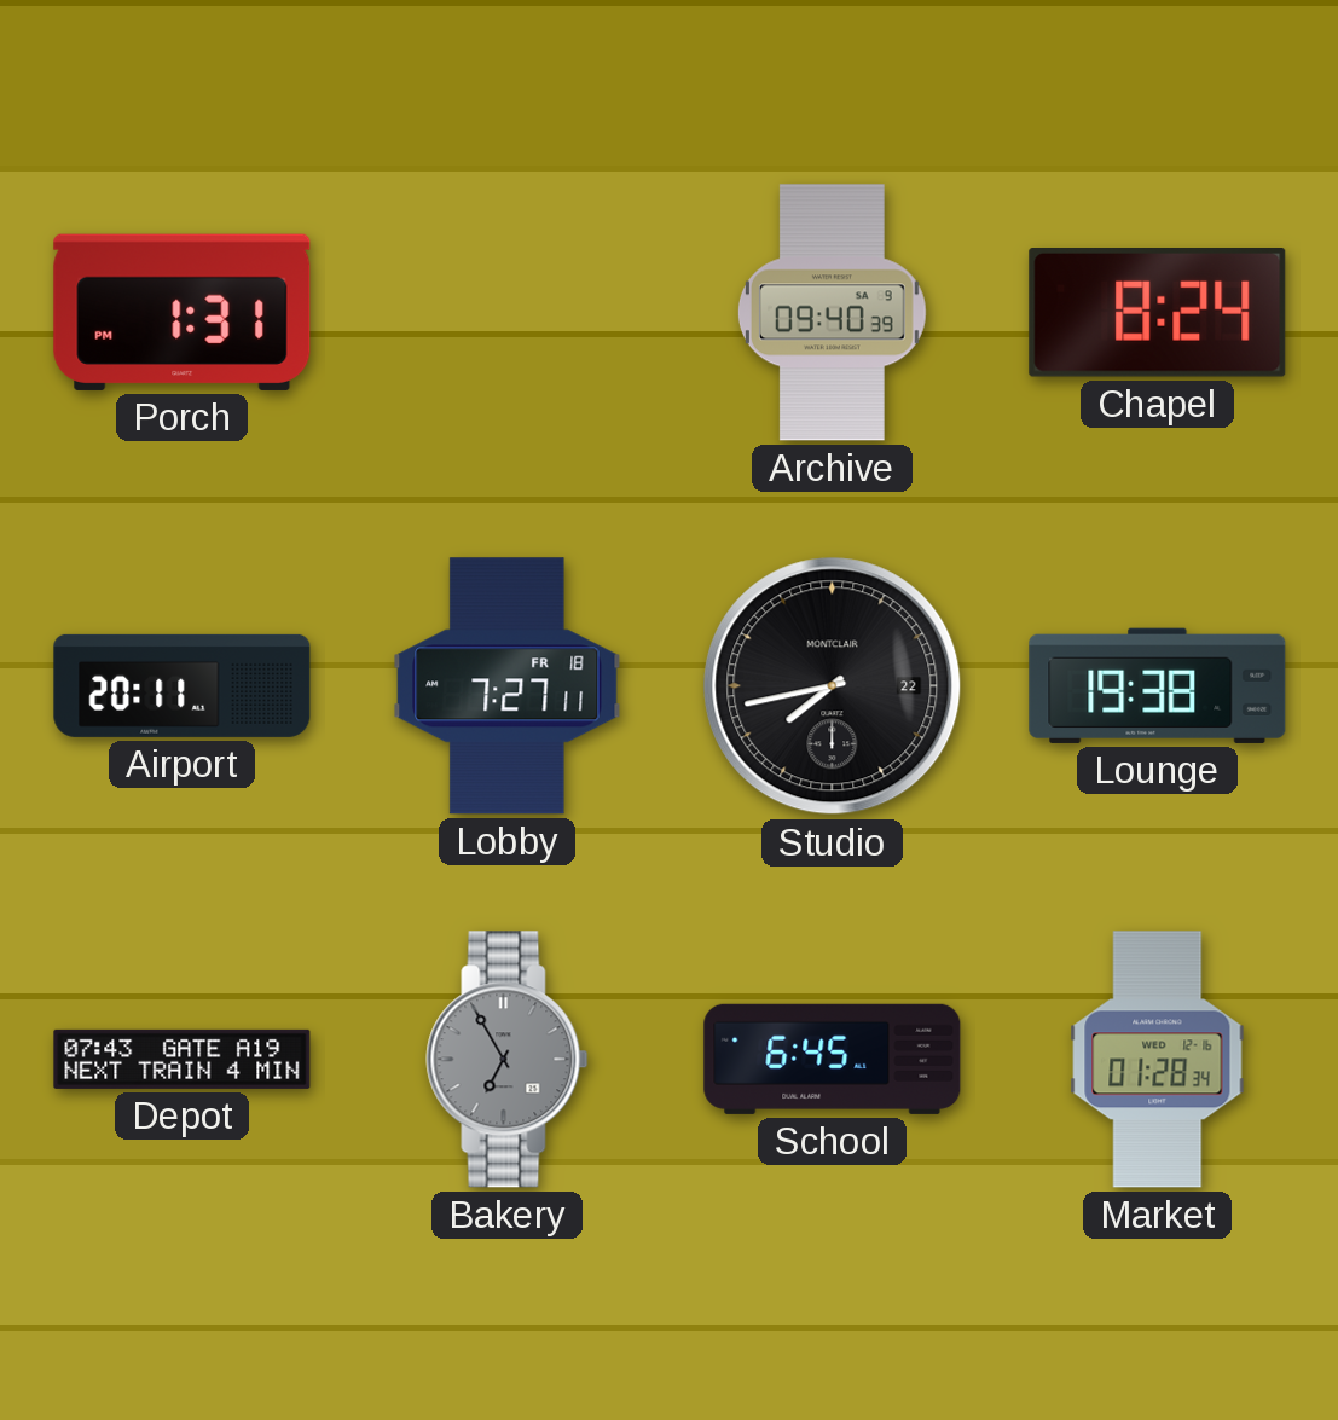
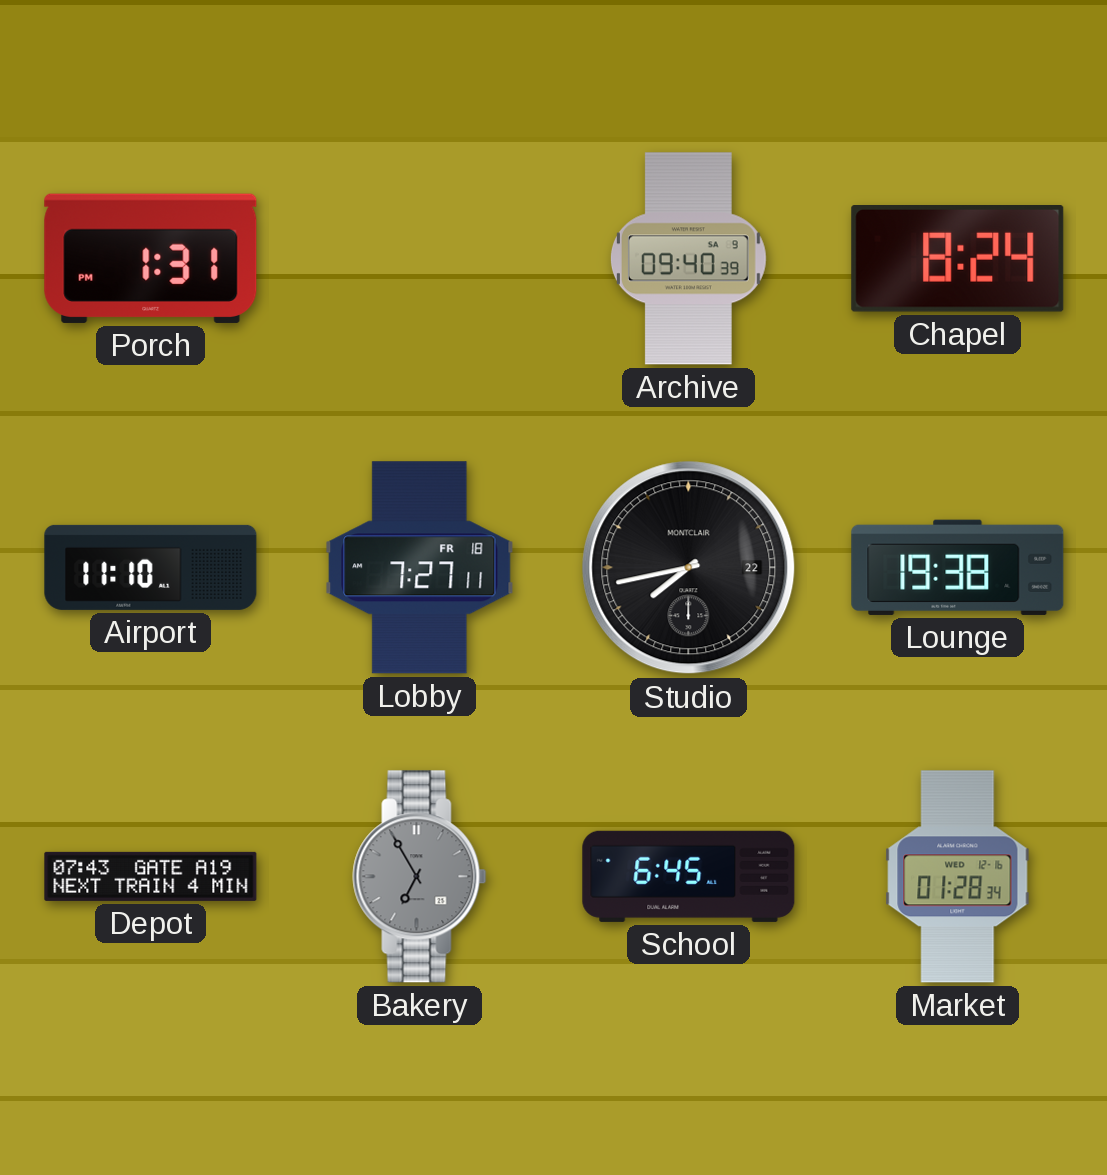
Airport: 20:11 -> 11:10
